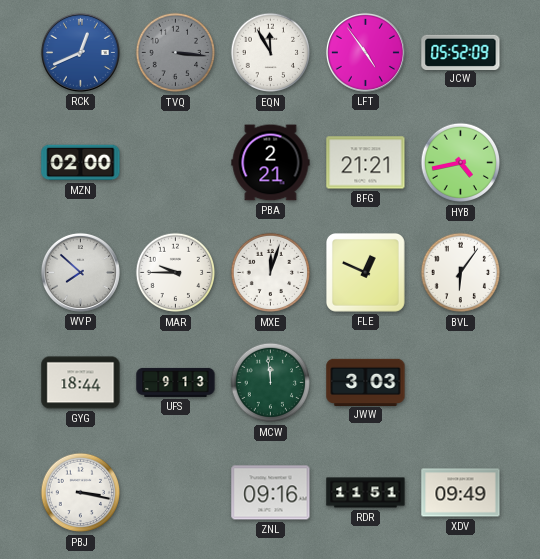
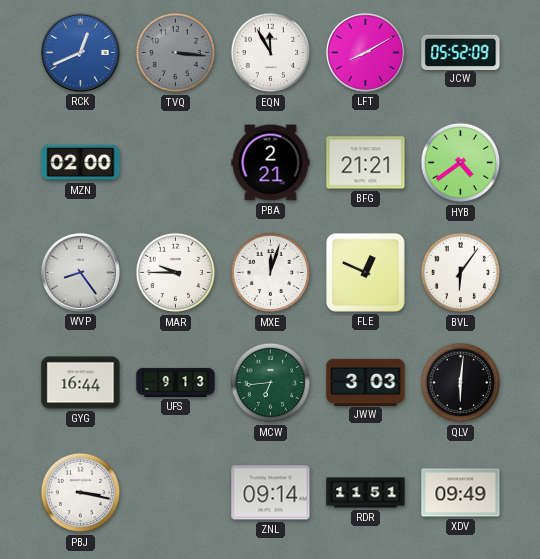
LFT: 4:54 -> 8:10
HYB: 4:43 -> 4:39
WVP: 7:52 -> 8:24
GYG: 18:44 -> 16:44
MCW: 11:59 -> 6:44
QLV: none -> 6:01
ZNL: 09:16 -> 09:14
